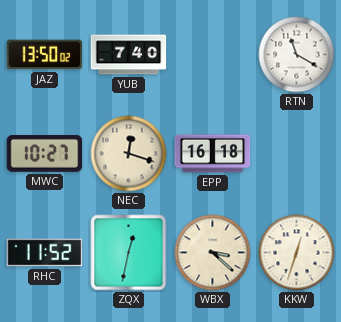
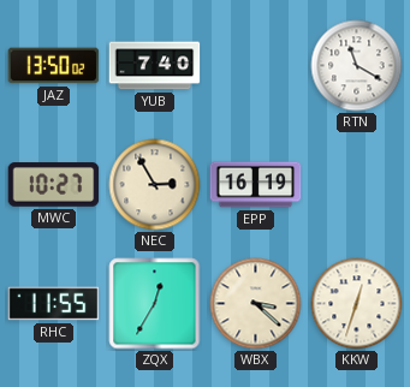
NEC: 12:18 -> 2:55
EPP: 16:18 -> 16:19
RHC: 11:52 -> 11:55
ZQX: 12:32 -> 12:35
